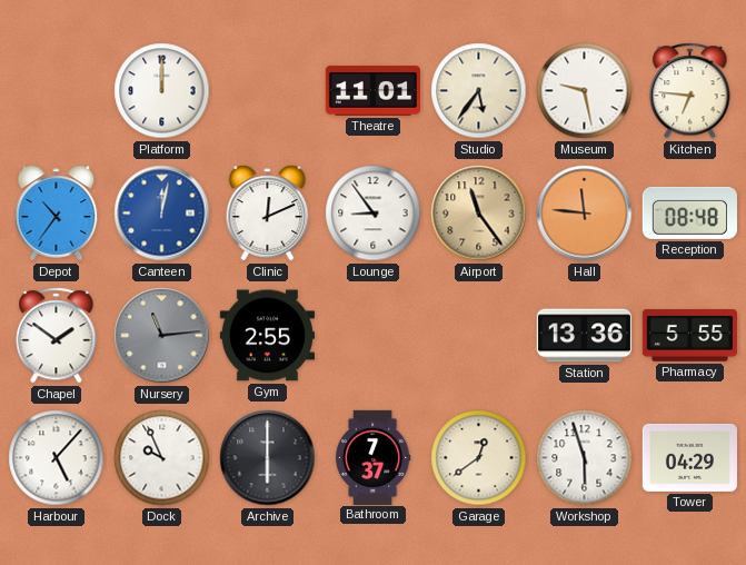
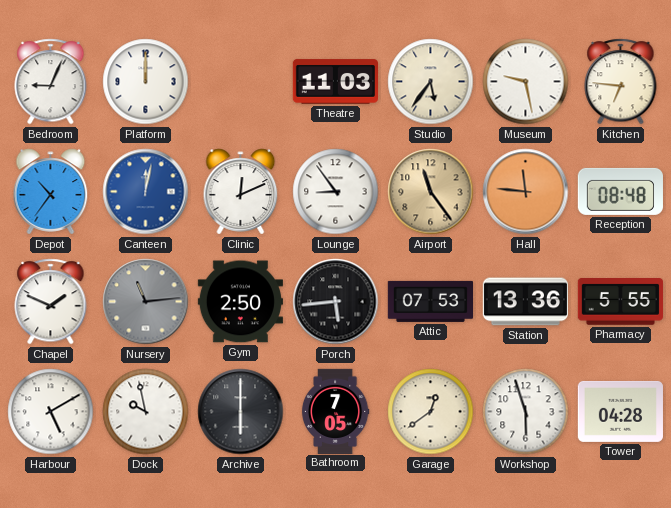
Bedroom: none -> 9:04
Theatre: 11:01 -> 11:03
Chapel: 1:51 -> 1:49
Gym: 2:55 -> 2:50
Porch: none -> 5:44
Attic: none -> 07:53
Harbour: 5:07 -> 5:10
Dock: 9:56 -> 9:58
Bathroom: 7:37 -> 7:05
Tower: 04:29 -> 04:28
